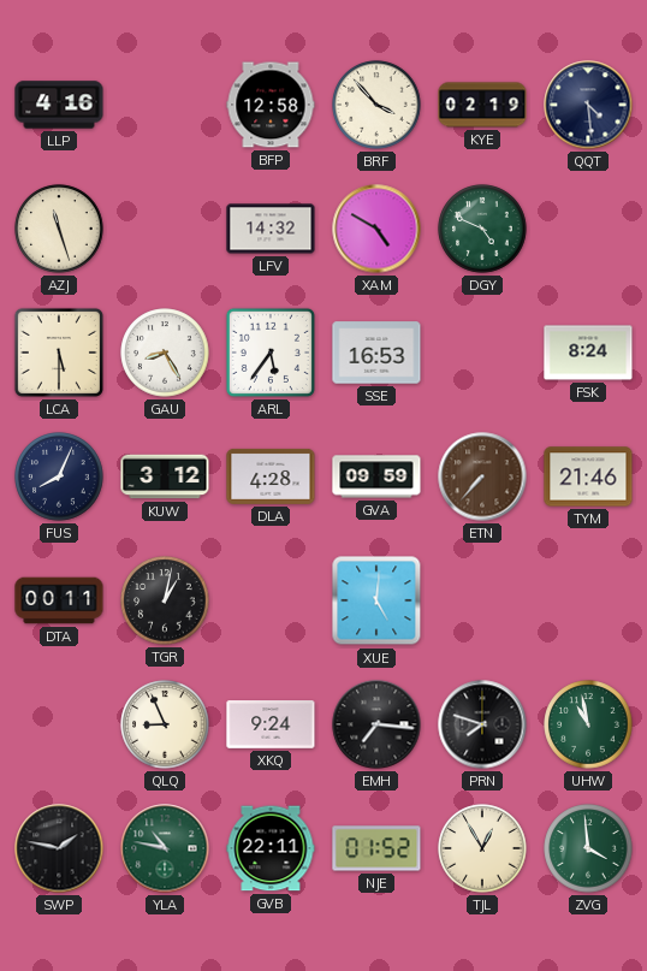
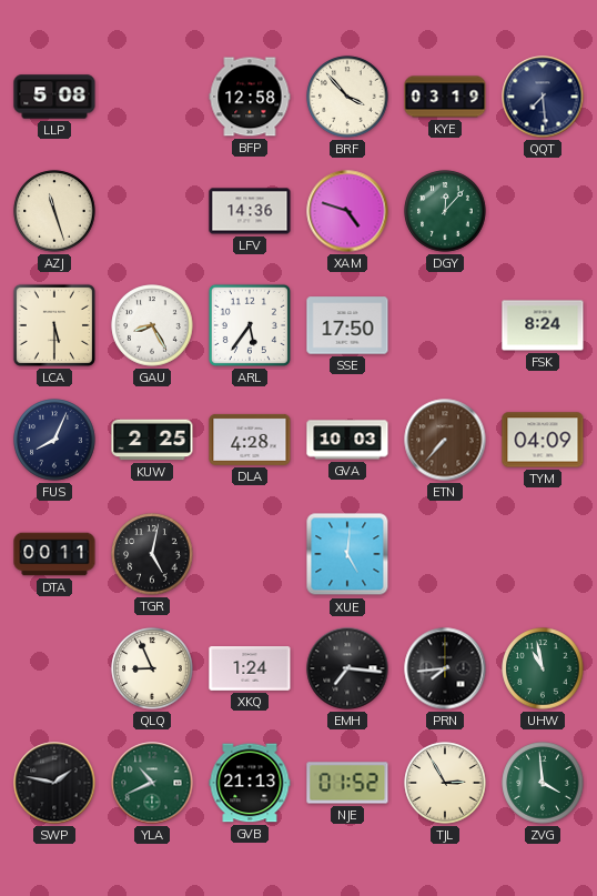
LLP: 4:16 -> 5:08
KYE: 02:19 -> 03:19
QQT: 4:29 -> 7:29
LFV: 14:32 -> 14:36
XAM: 4:50 -> 4:48
DGY: 4:49 -> 12:07
SSE: 16:53 -> 17:50
KUW: 3:12 -> 2:25
GVA: 09:59 -> 10:03
TYM: 21:46 -> 04:09
TGR: 1:02 -> 5:02
XKQ: 9:24 -> 1:24
PRN: 7:48 -> 7:44
YLA: 10:47 -> 10:41
GVB: 22:11 -> 21:13
TJL: 12:55 -> 2:55
